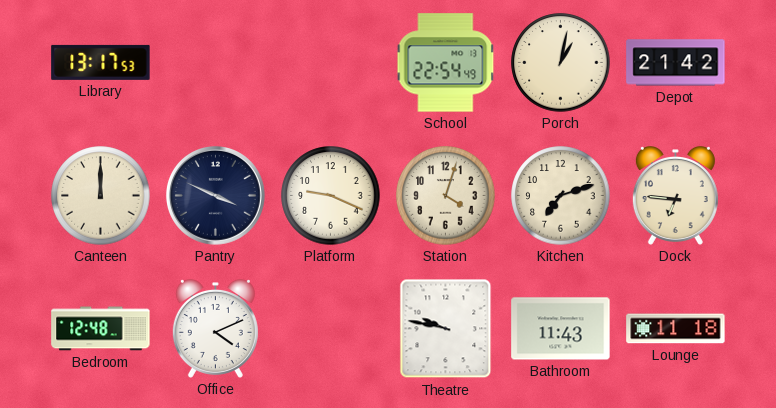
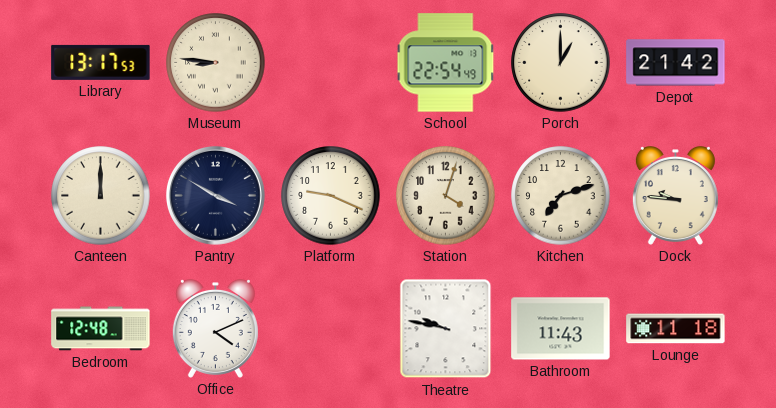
Museum: none -> 8:46
Porch: 1:02 -> 1:00
Pantry: 3:49 -> 3:50
Dock: 6:46 -> 9:46
